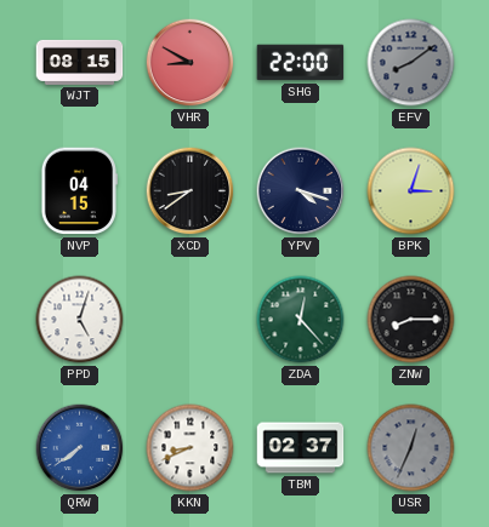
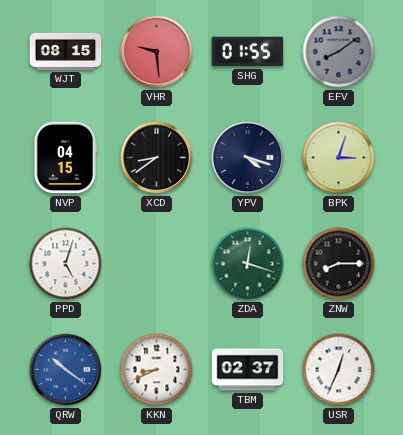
VHR: 8:50 -> 9:29
SHG: 22:00 -> 01:55
ZDA: 12:23 -> 12:18
QRW: 7:39 -> 10:21
USR dial: grey -> white
